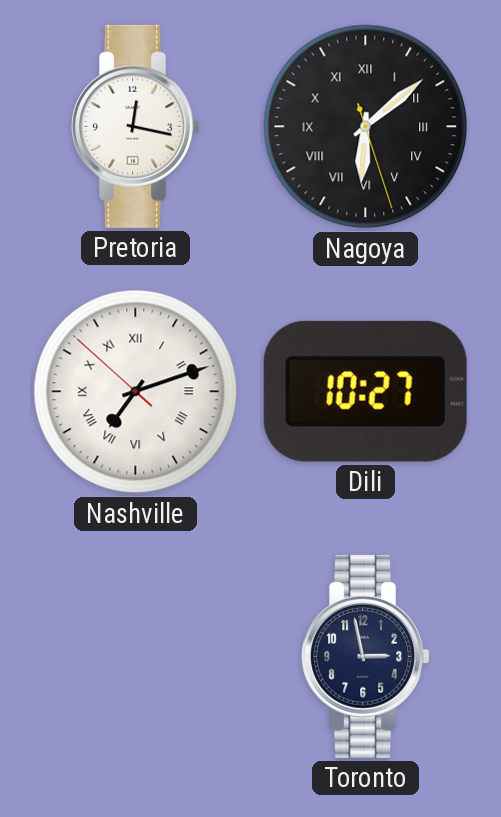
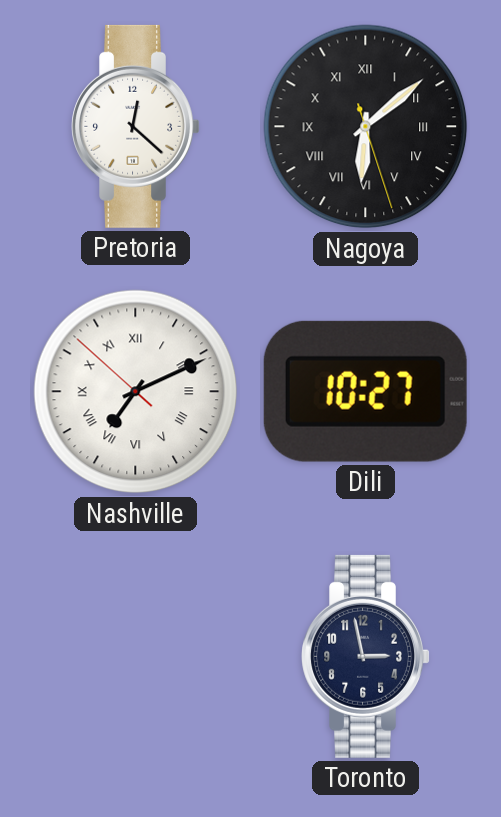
Pretoria: 12:17 -> 12:22
Nashville: 7:11 -> 7:10
